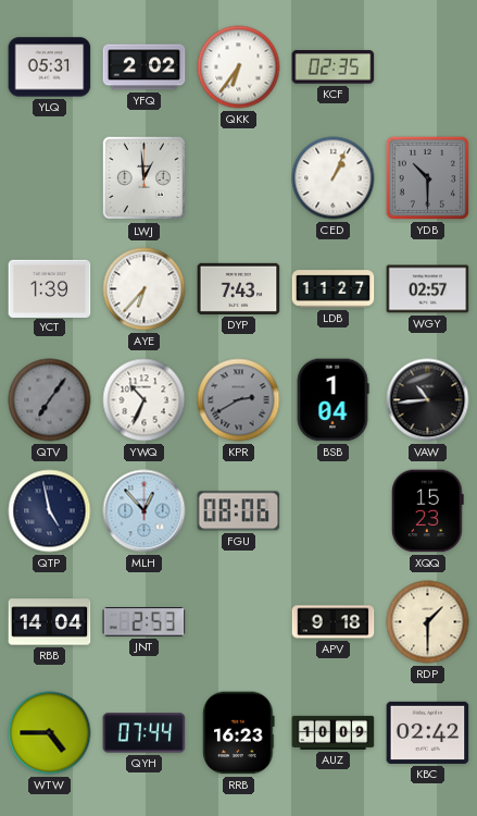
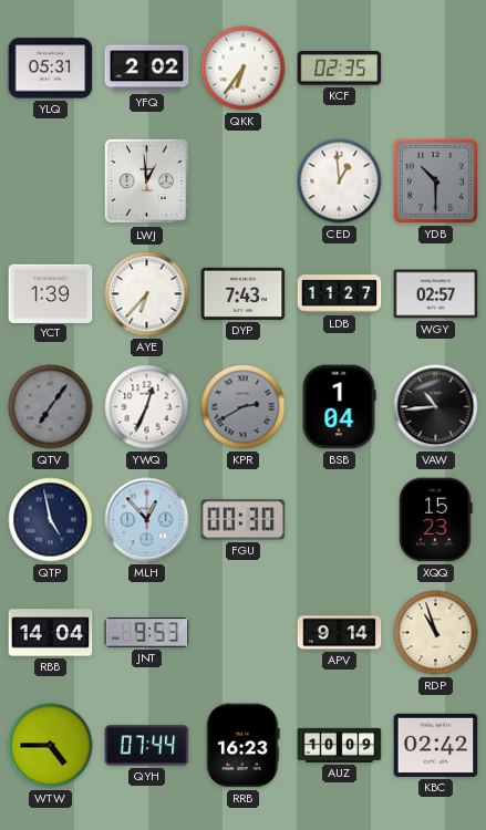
CED: 1:04 -> 12:59
YWQ: 10:34 -> 12:34
FGU: 08:06 -> 00:30
JNT: 2:53 -> 9:53
APV: 9:18 -> 9:14
RDP: 1:30 -> 10:57
